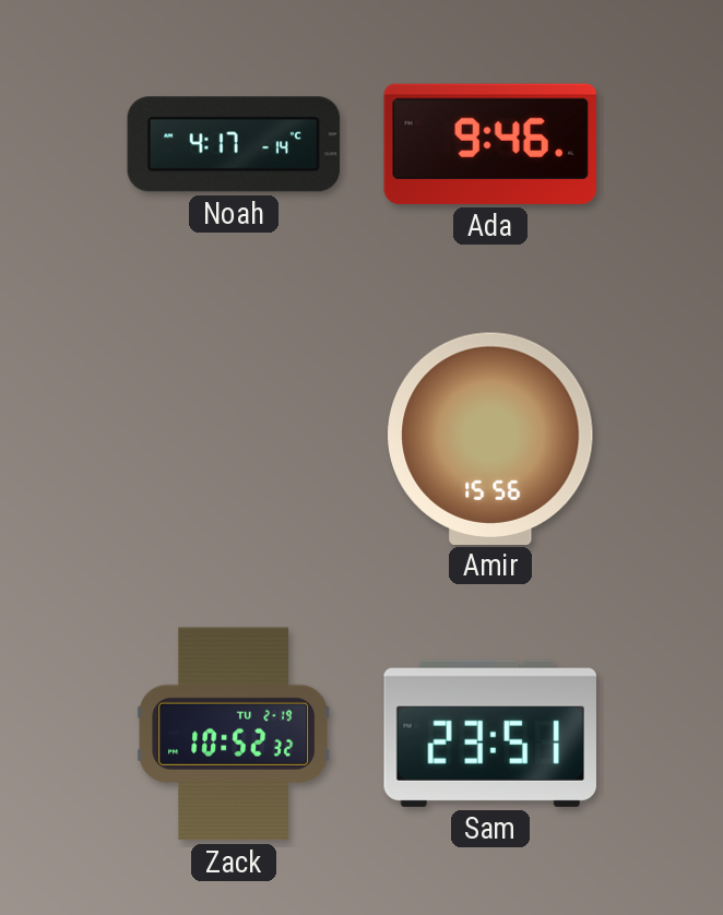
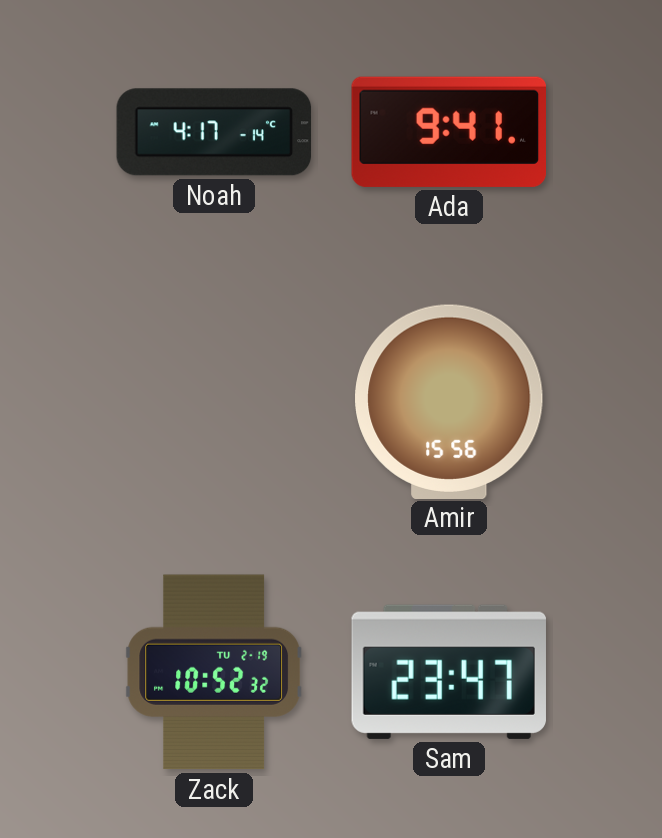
Ada: 9:46 -> 9:41
Sam: 23:51 -> 23:47
